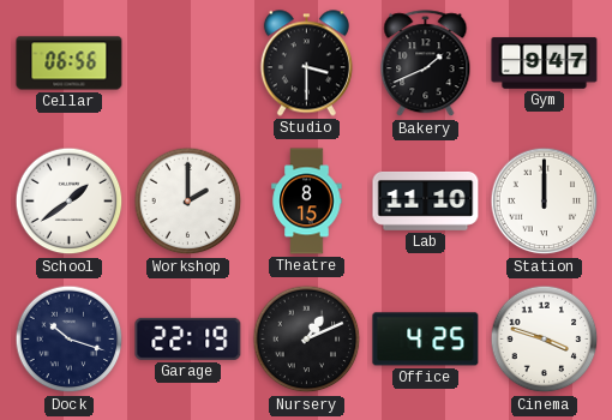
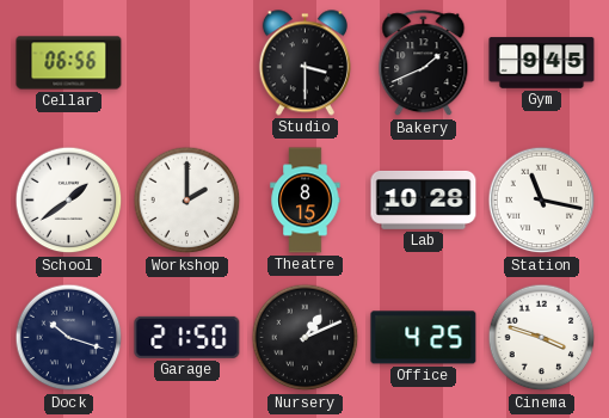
Gym: 9:47 -> 9:45
Lab: 11:10 -> 10:28
Station: 12:00 -> 11:17
Garage: 22:19 -> 21:50
